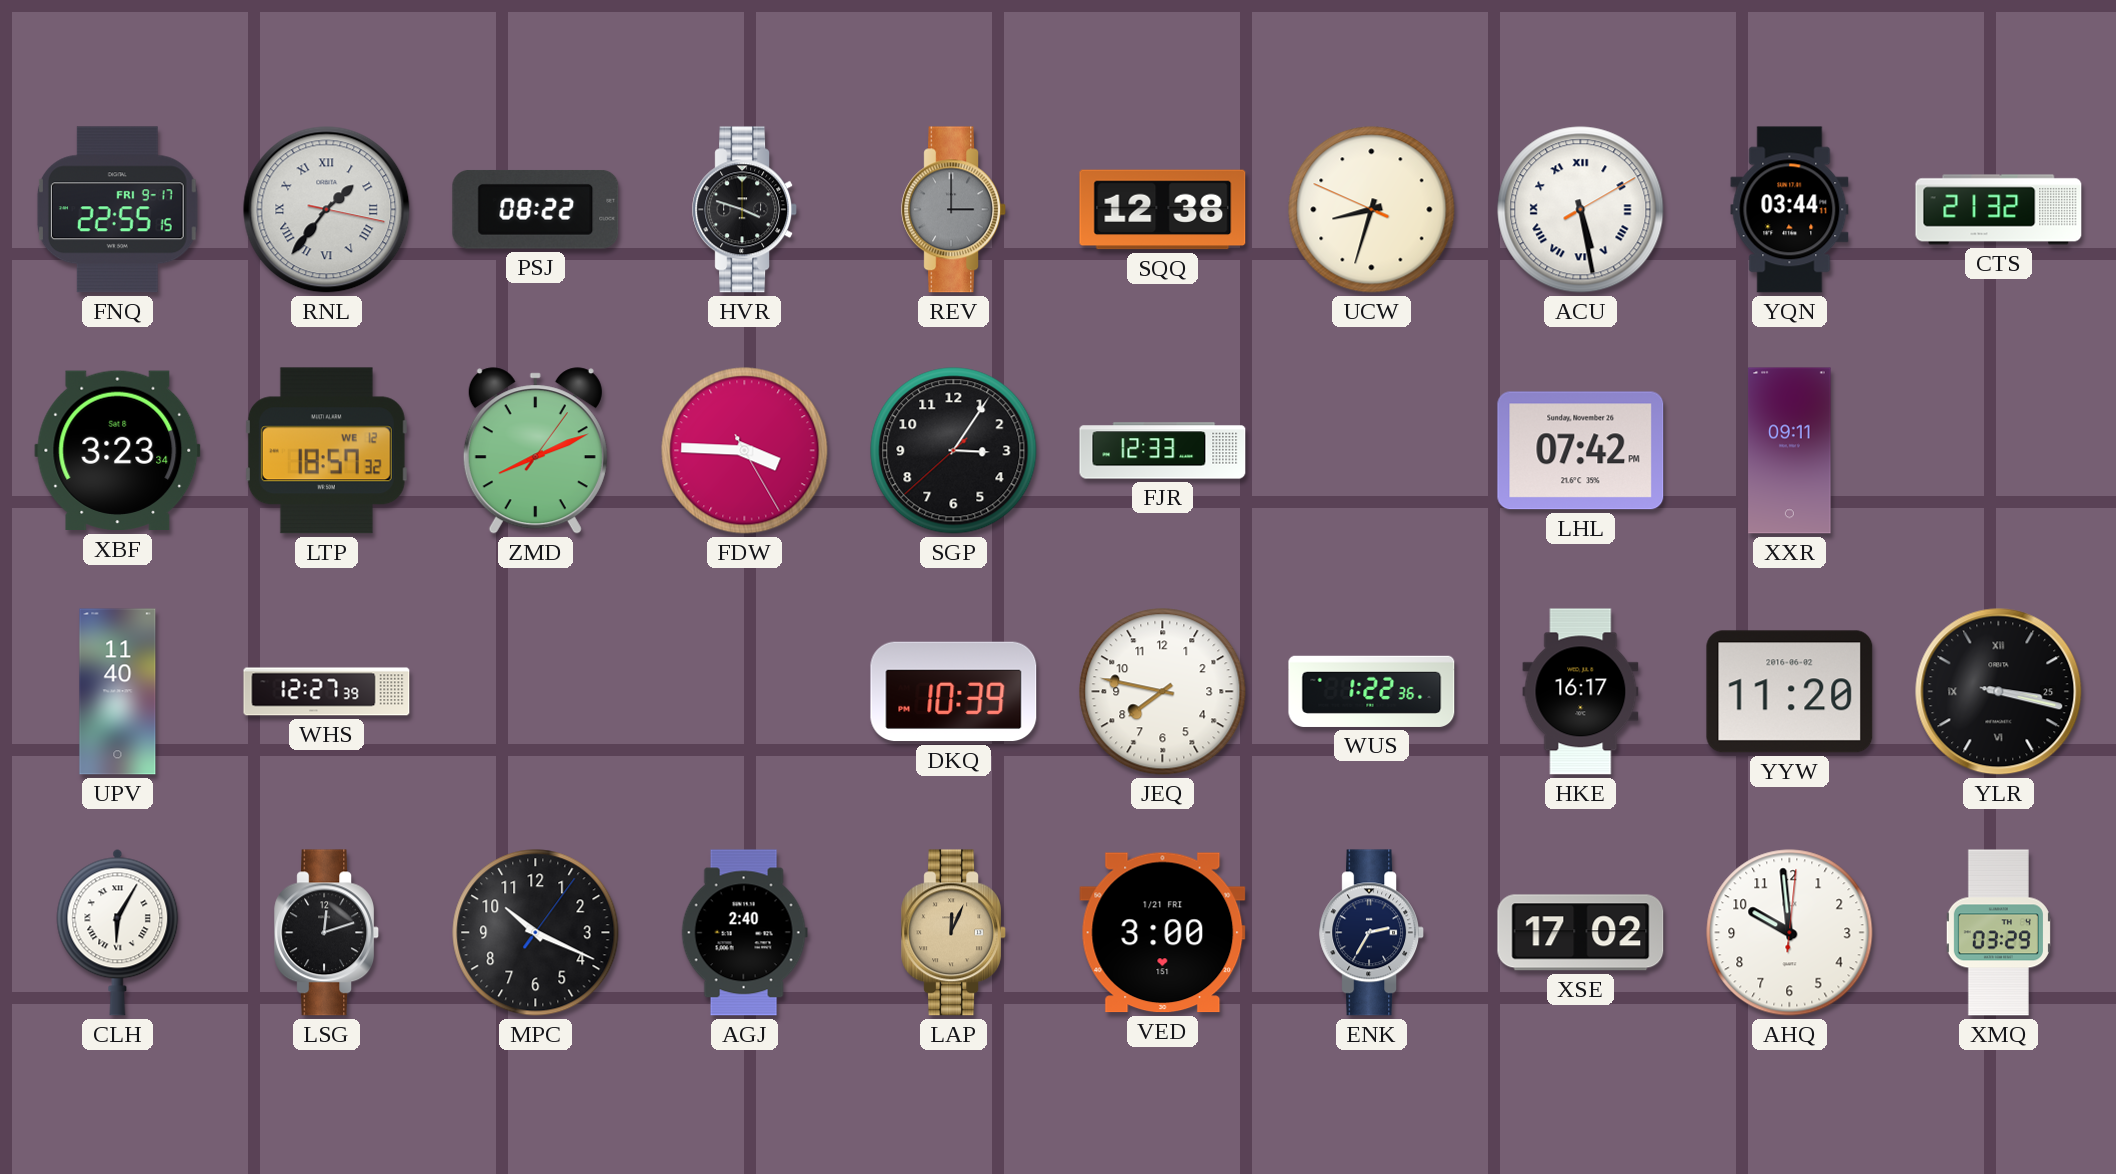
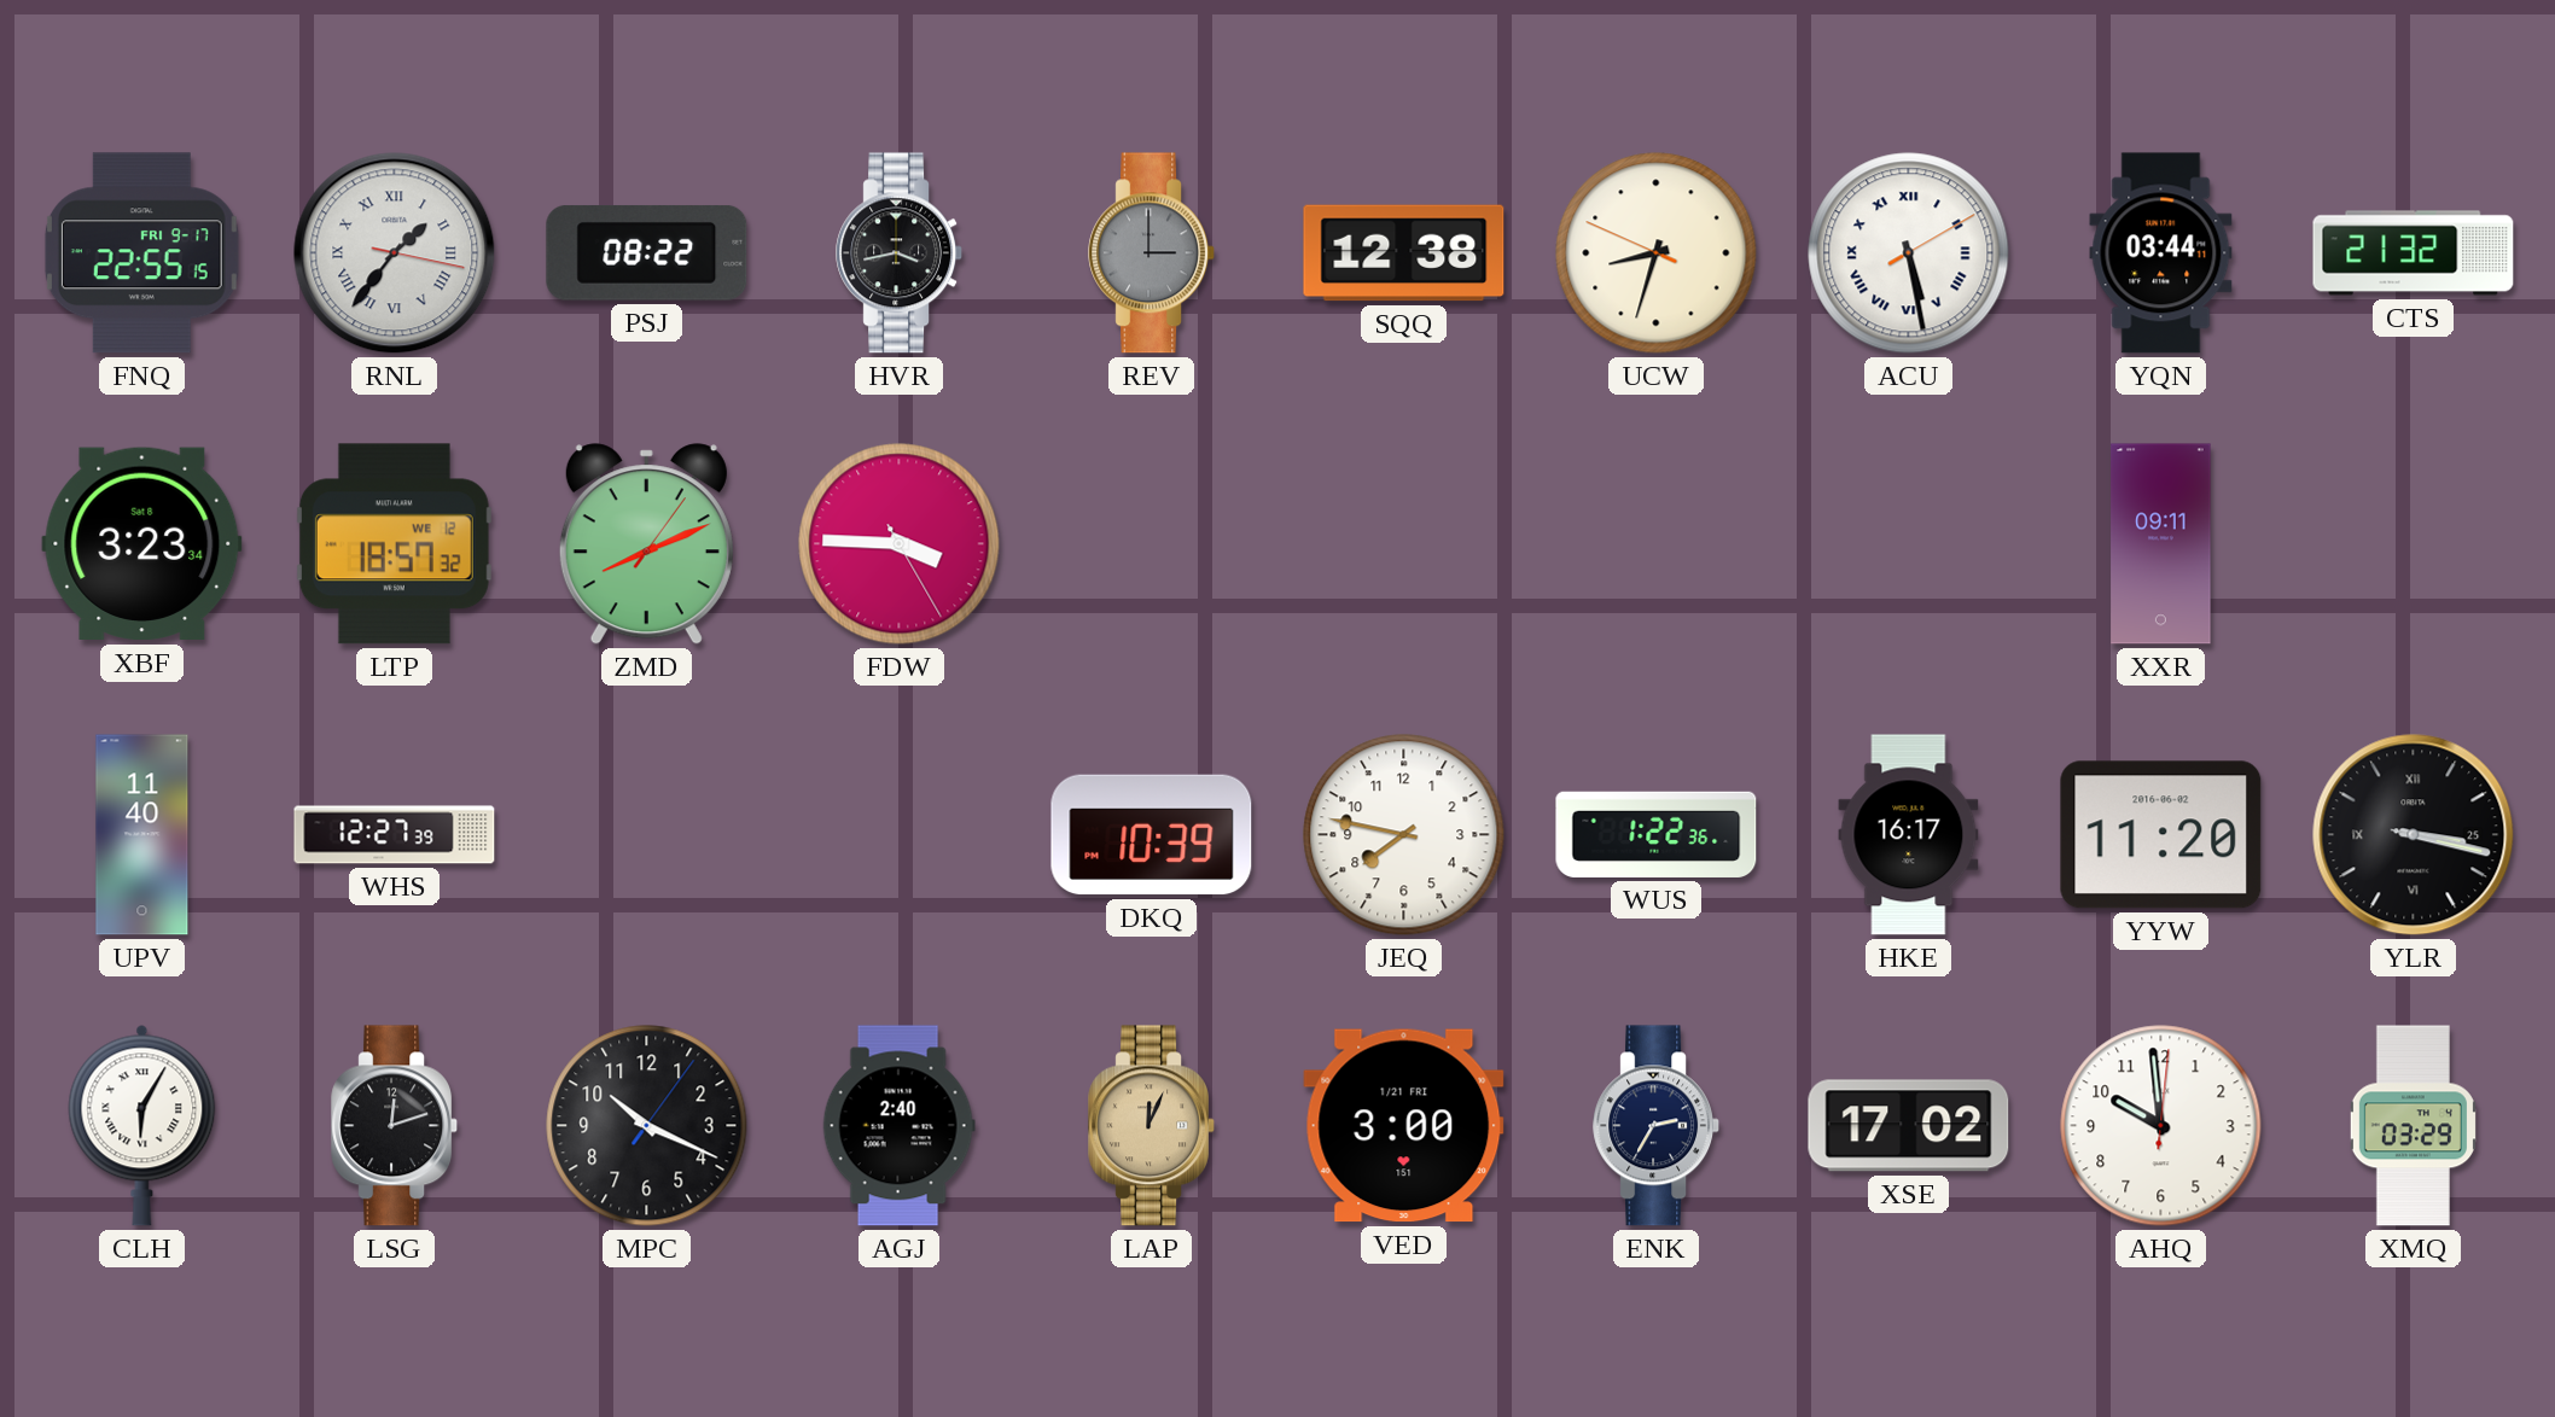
HVR: 3:48 -> 3:43
SGP: 3:05 -> none
FJR: 12:33 -> none
LHL: 07:42 -> none
